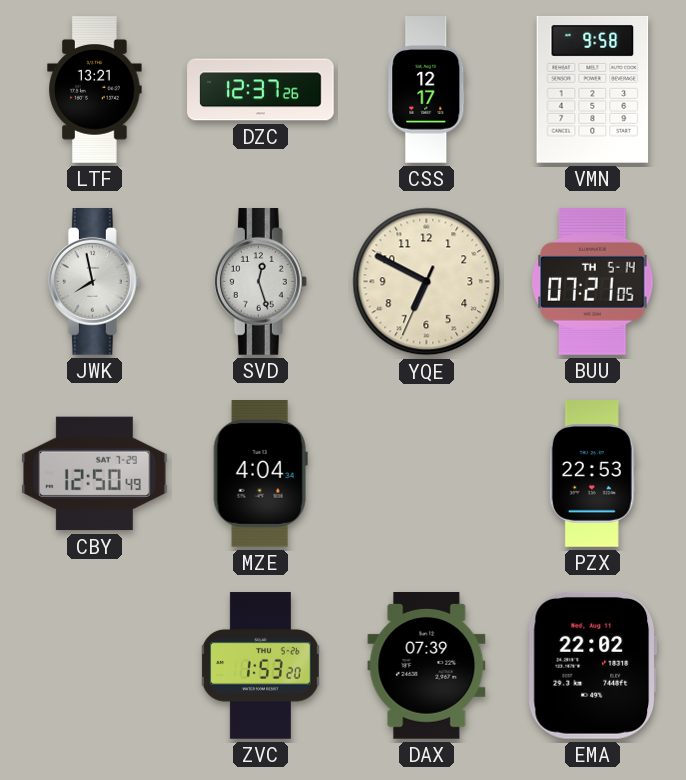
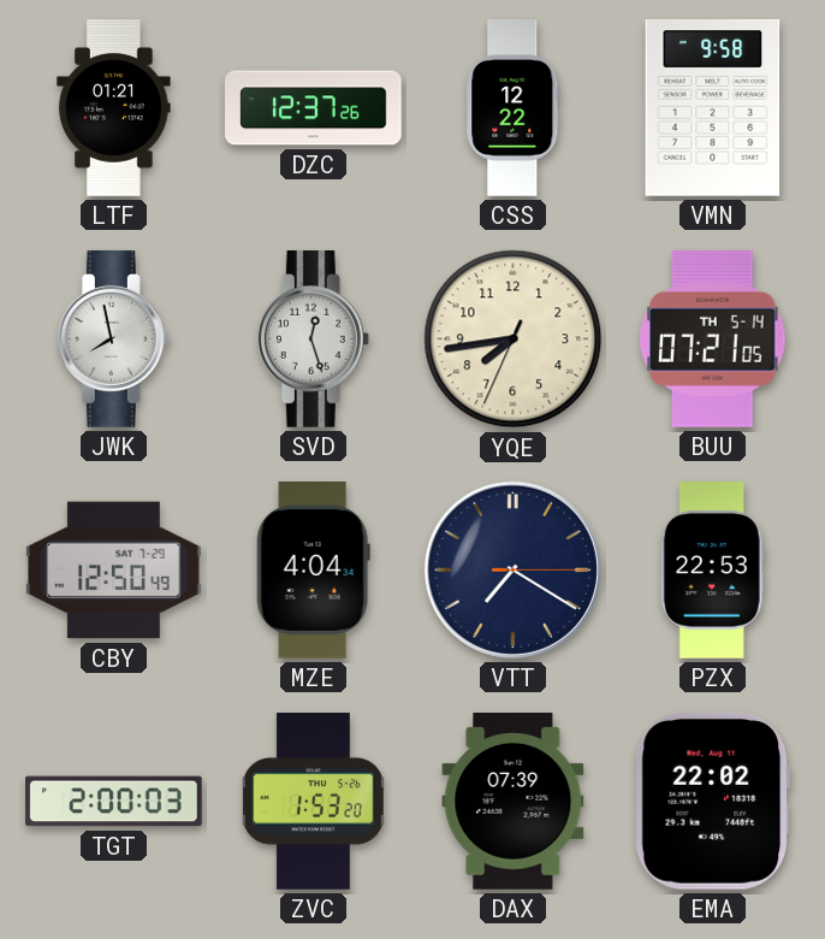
LTF: 13:21 -> 01:21
CSS: 12:17 -> 12:22
YQE: 6:49 -> 7:43
VTT: none -> 7:20
TGT: none -> 2:00
